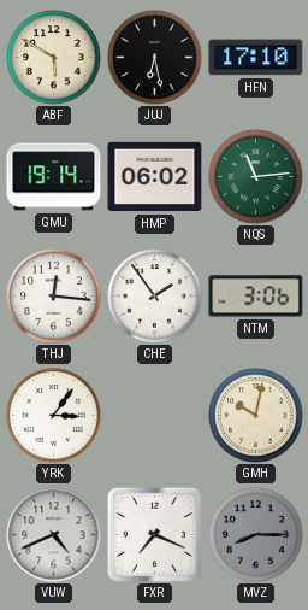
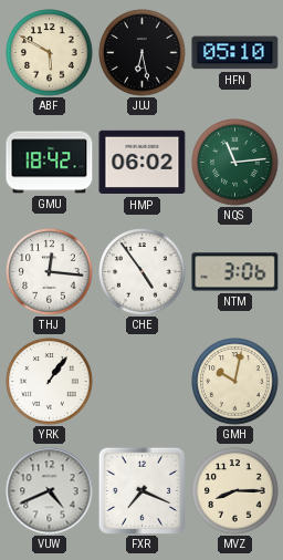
HFN: 17:10 -> 05:10
GMU: 19:14 -> 18:42
CHE: 1:54 -> 4:54
YRK: 3:06 -> 1:06
MVZ dial: grey -> cream
